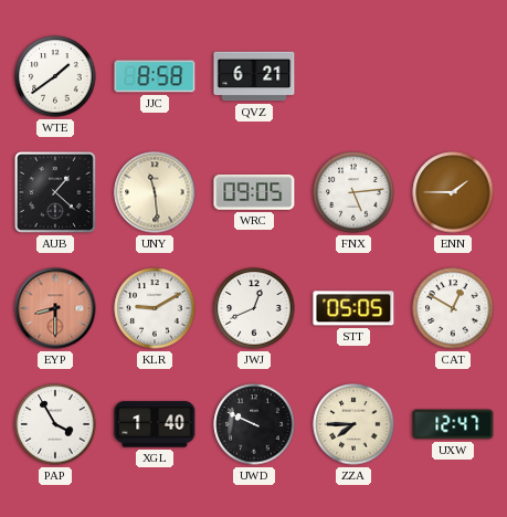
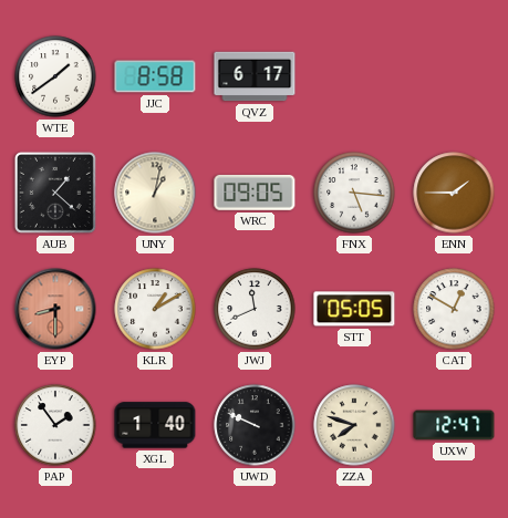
QVZ: 6:21 -> 6:17
UNY: 11:29 -> 1:02
FNX: 5:14 -> 5:16
KLR: 9:10 -> 1:10
JWJ: 12:41 -> 11:41
PAP: 3:55 -> 1:54
ZZA: 7:45 -> 7:48
